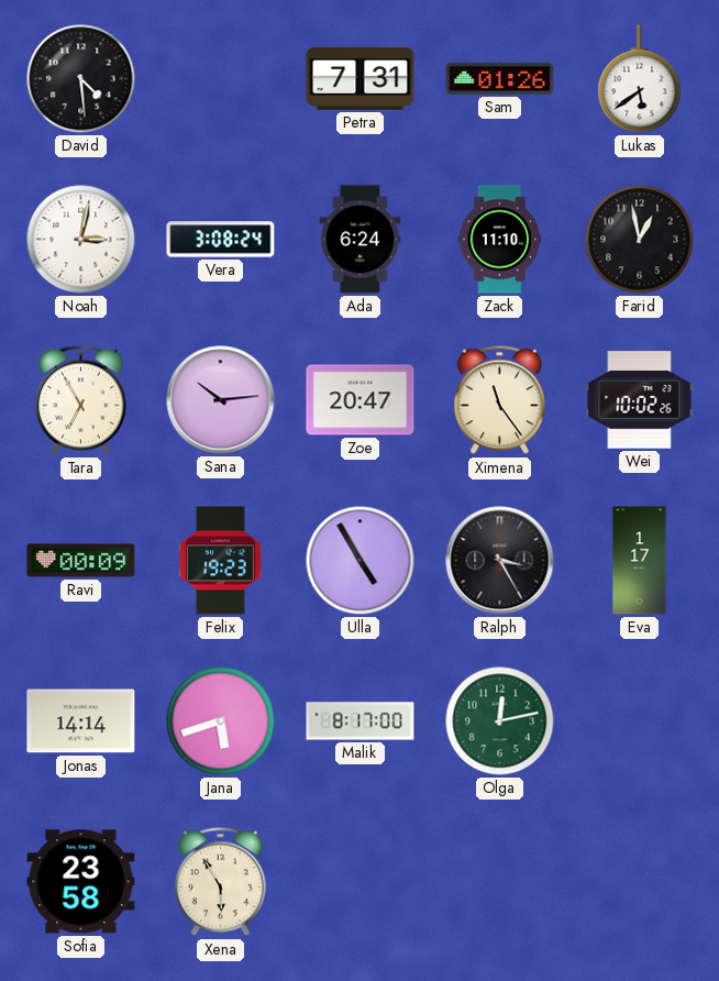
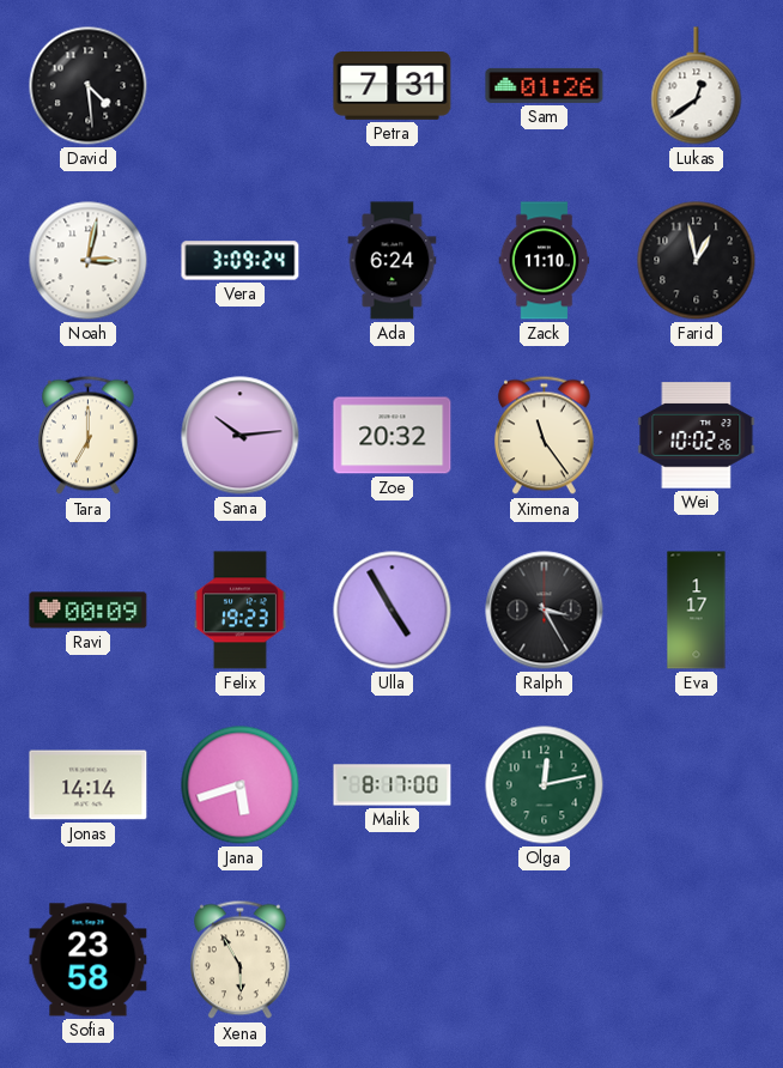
Lukas: 5:39 -> 12:39
Vera: 3:08 -> 3:09
Tara: 6:55 -> 7:00
Zoe: 20:47 -> 20:32
